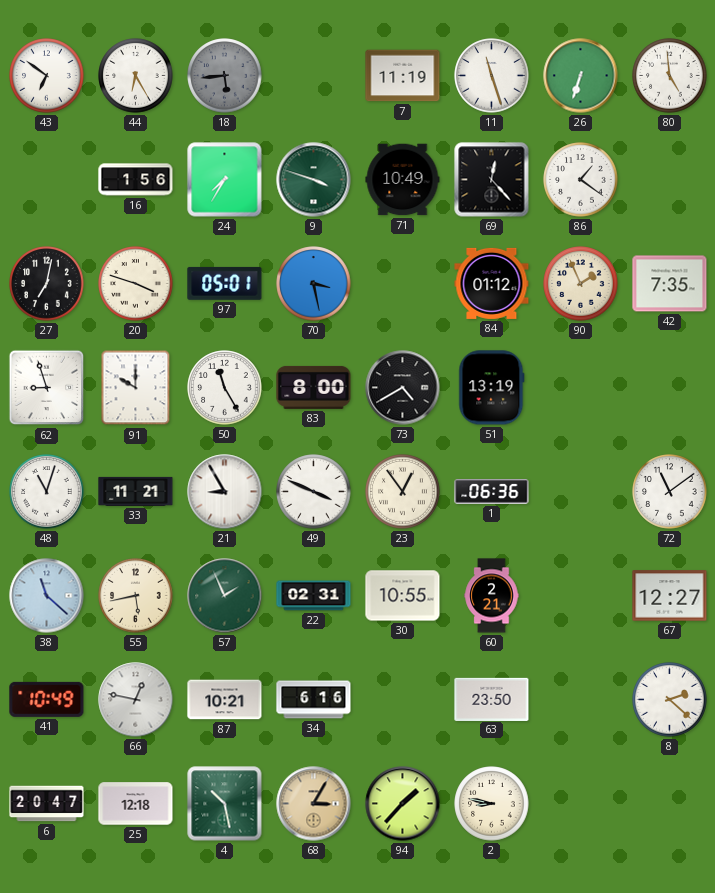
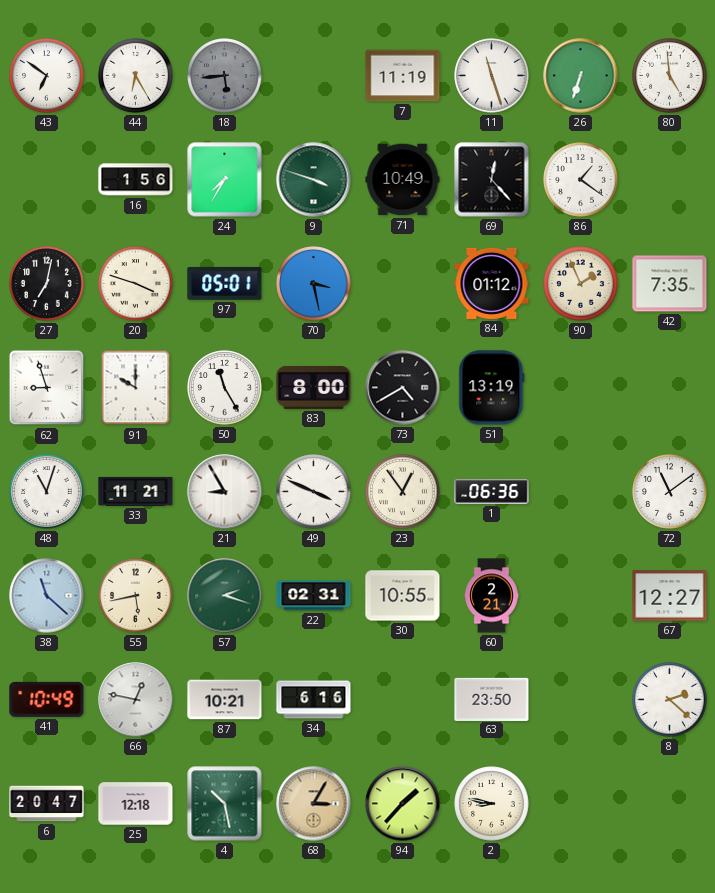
57: 1:56 -> 2:18
